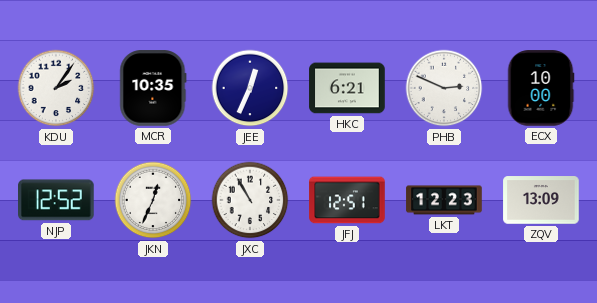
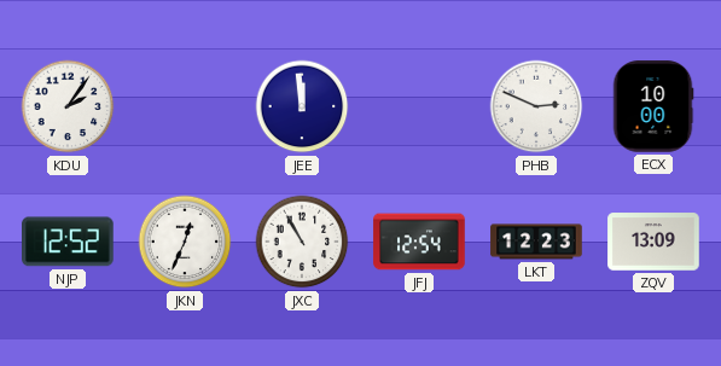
MCR: 10:35 -> none
JEE: 12:34 -> 11:59
HKC: 6:21 -> none
JFJ: 12:51 -> 12:54
